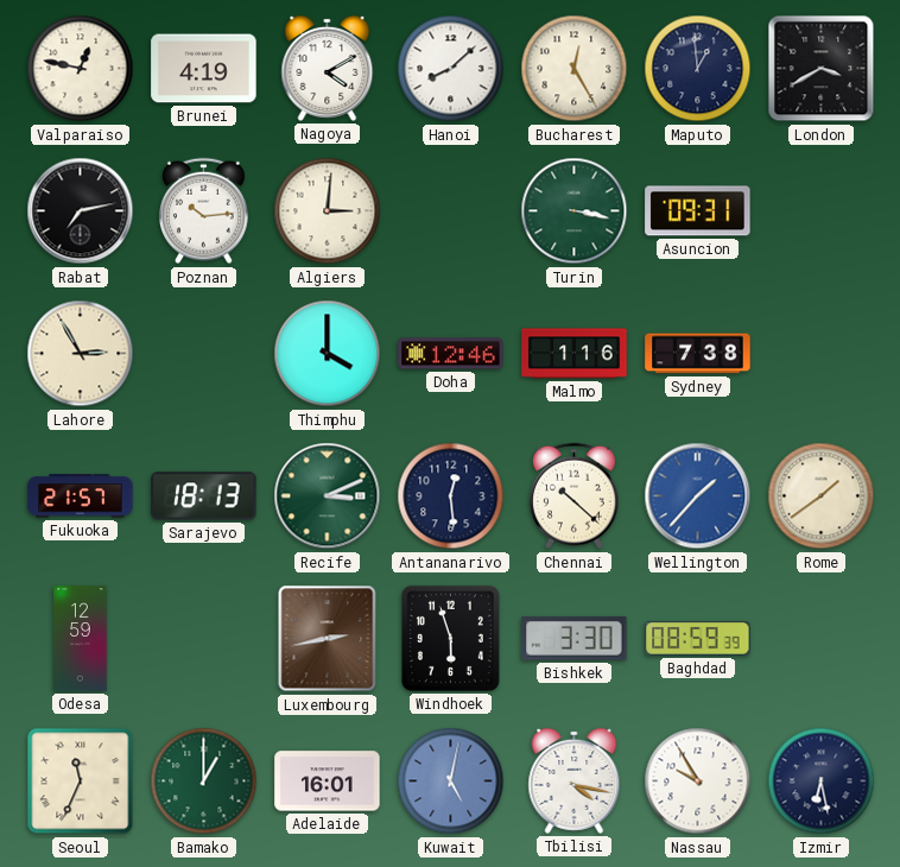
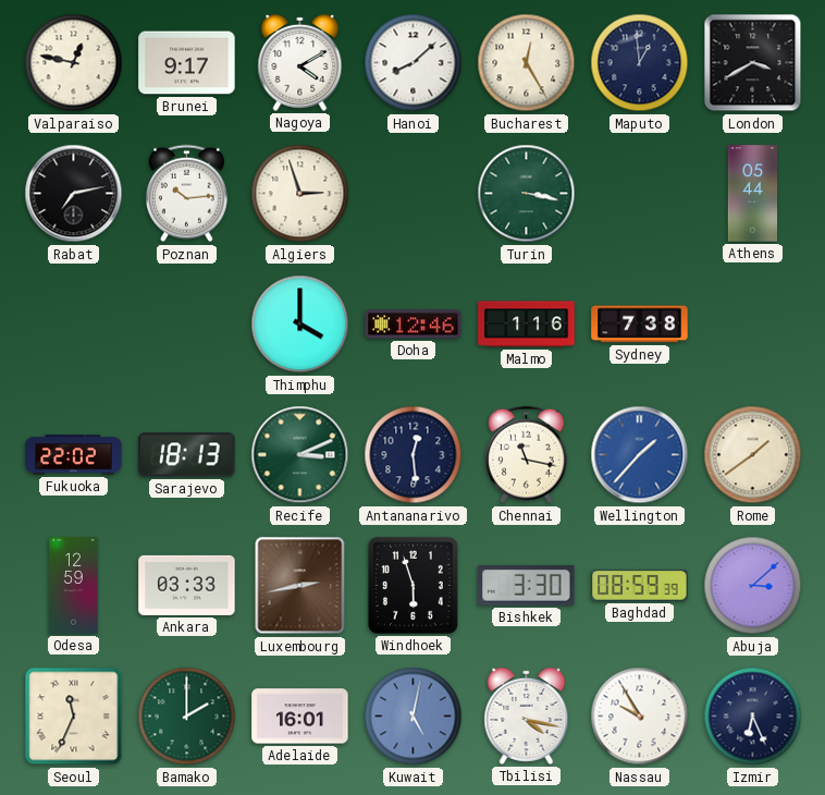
Brunei: 4:19 -> 9:17
Algiers: 3:01 -> 2:57
Asuncion: 09:31 -> none
Athens: none -> 05:44
Lahore: 2:55 -> none
Fukuoka: 21:57 -> 22:02
Chennai: 10:22 -> 11:17
Ankara: none -> 03:33
Abuja: none -> 3:08
Bamako: 1:00 -> 2:00
Izmir: 6:28 -> 6:26
